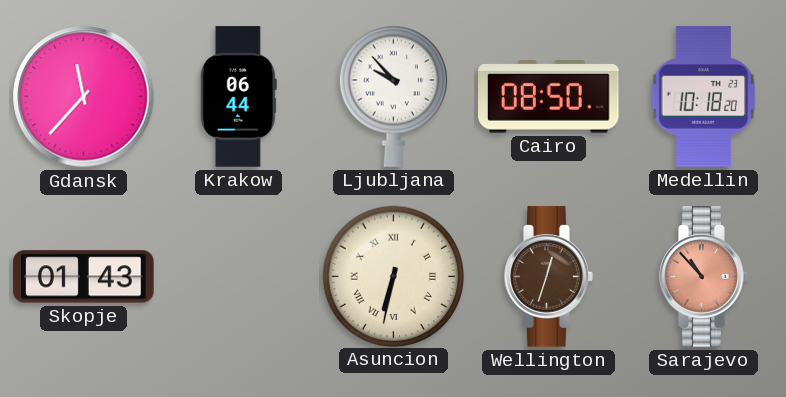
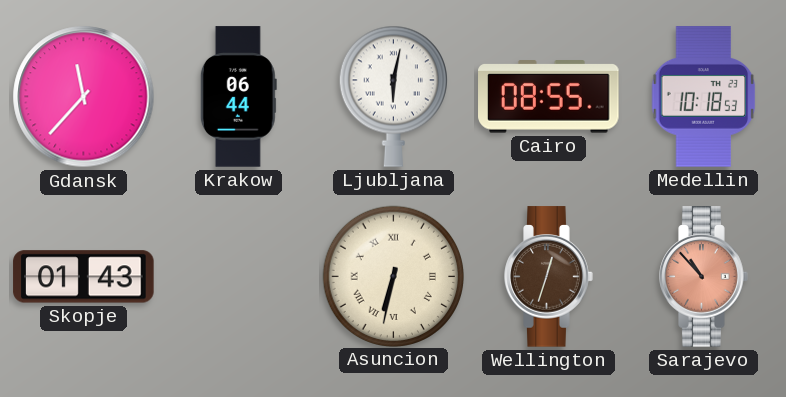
Ljubljana: 9:53 -> 6:02
Cairo: 08:50 -> 08:55
Medellin: 10:18:20 -> 10:18:53
